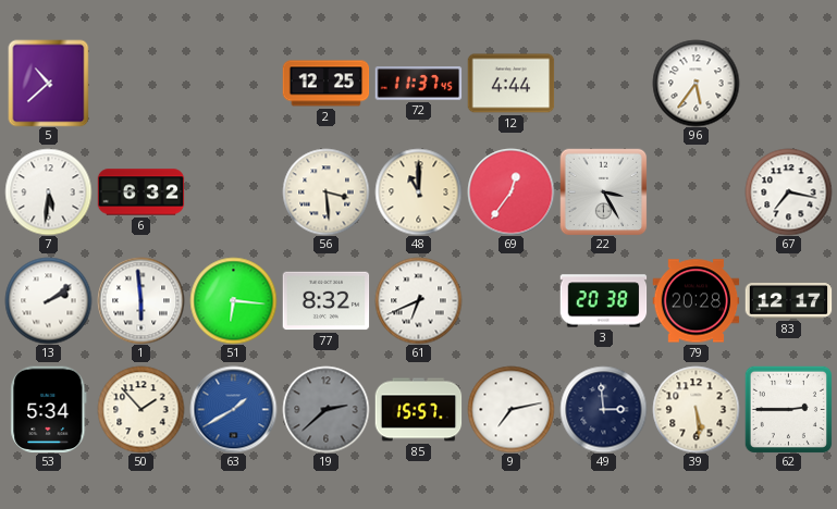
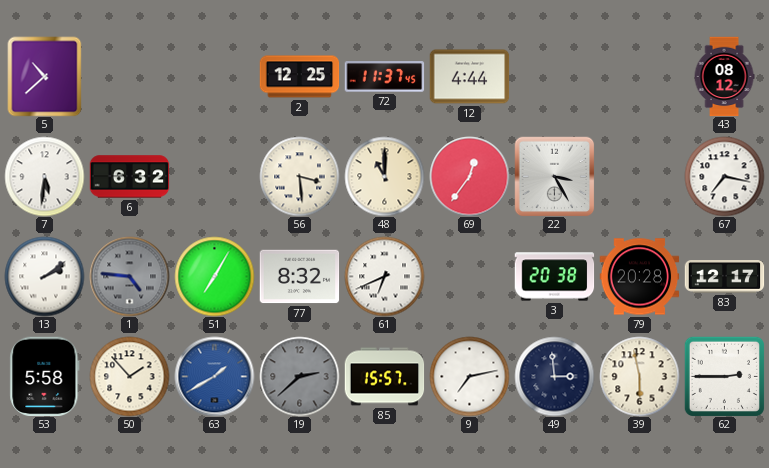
96: 5:36 -> none
43: none -> 08:12
1: 5:59 -> 4:46
1 dial: white -> grey
51: 6:16 -> 7:05
53: 5:34 -> 5:58
39: 5:29 -> 5:58
